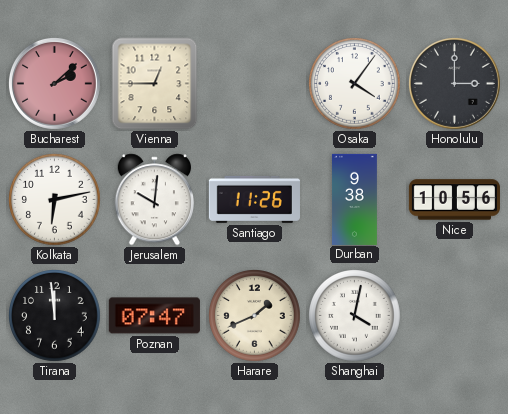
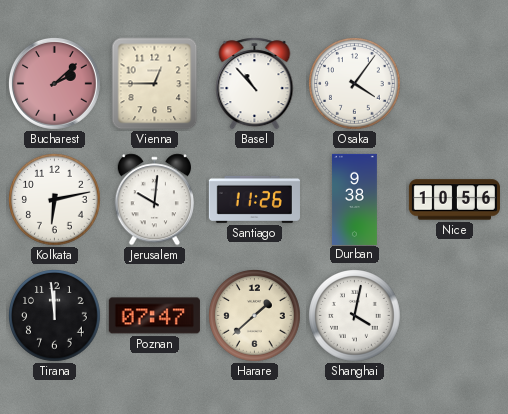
Basel: none -> 10:53
Honolulu: 3:00 -> none
Harare: 1:41 -> 1:38
